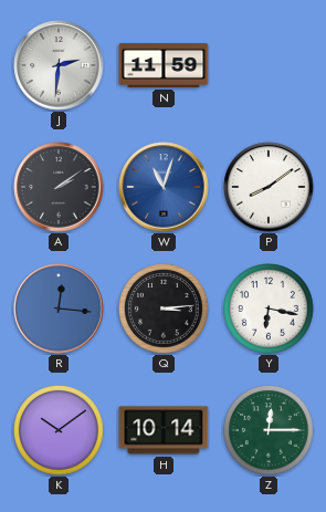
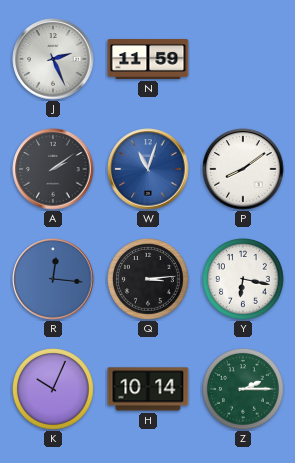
J: 2:31 -> 2:26
K: 10:09 -> 10:04
Z: 12:15 -> 2:15
